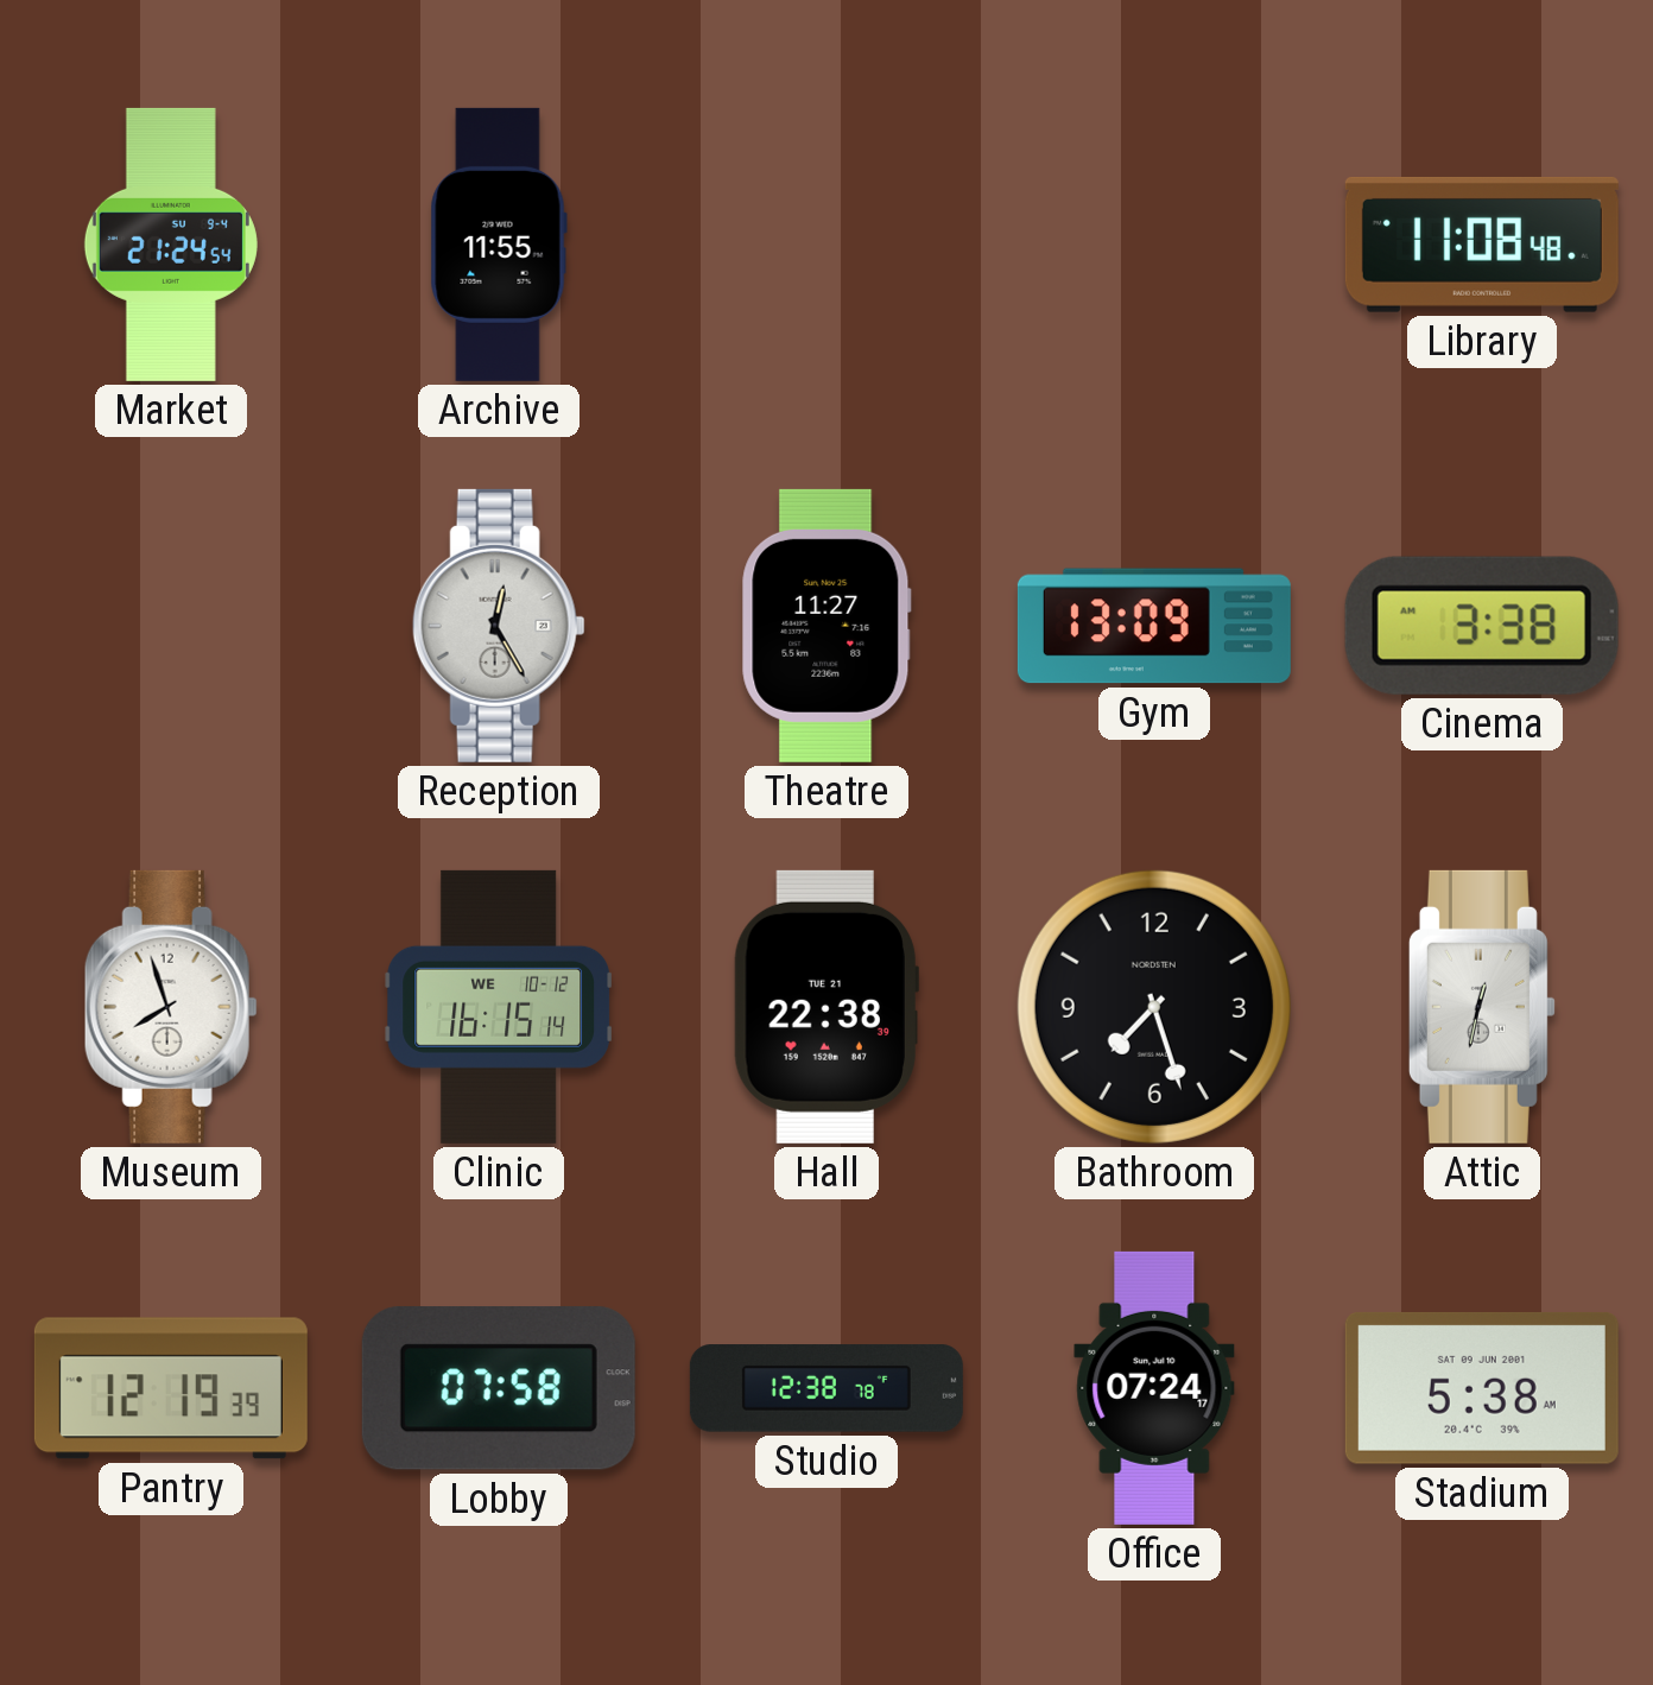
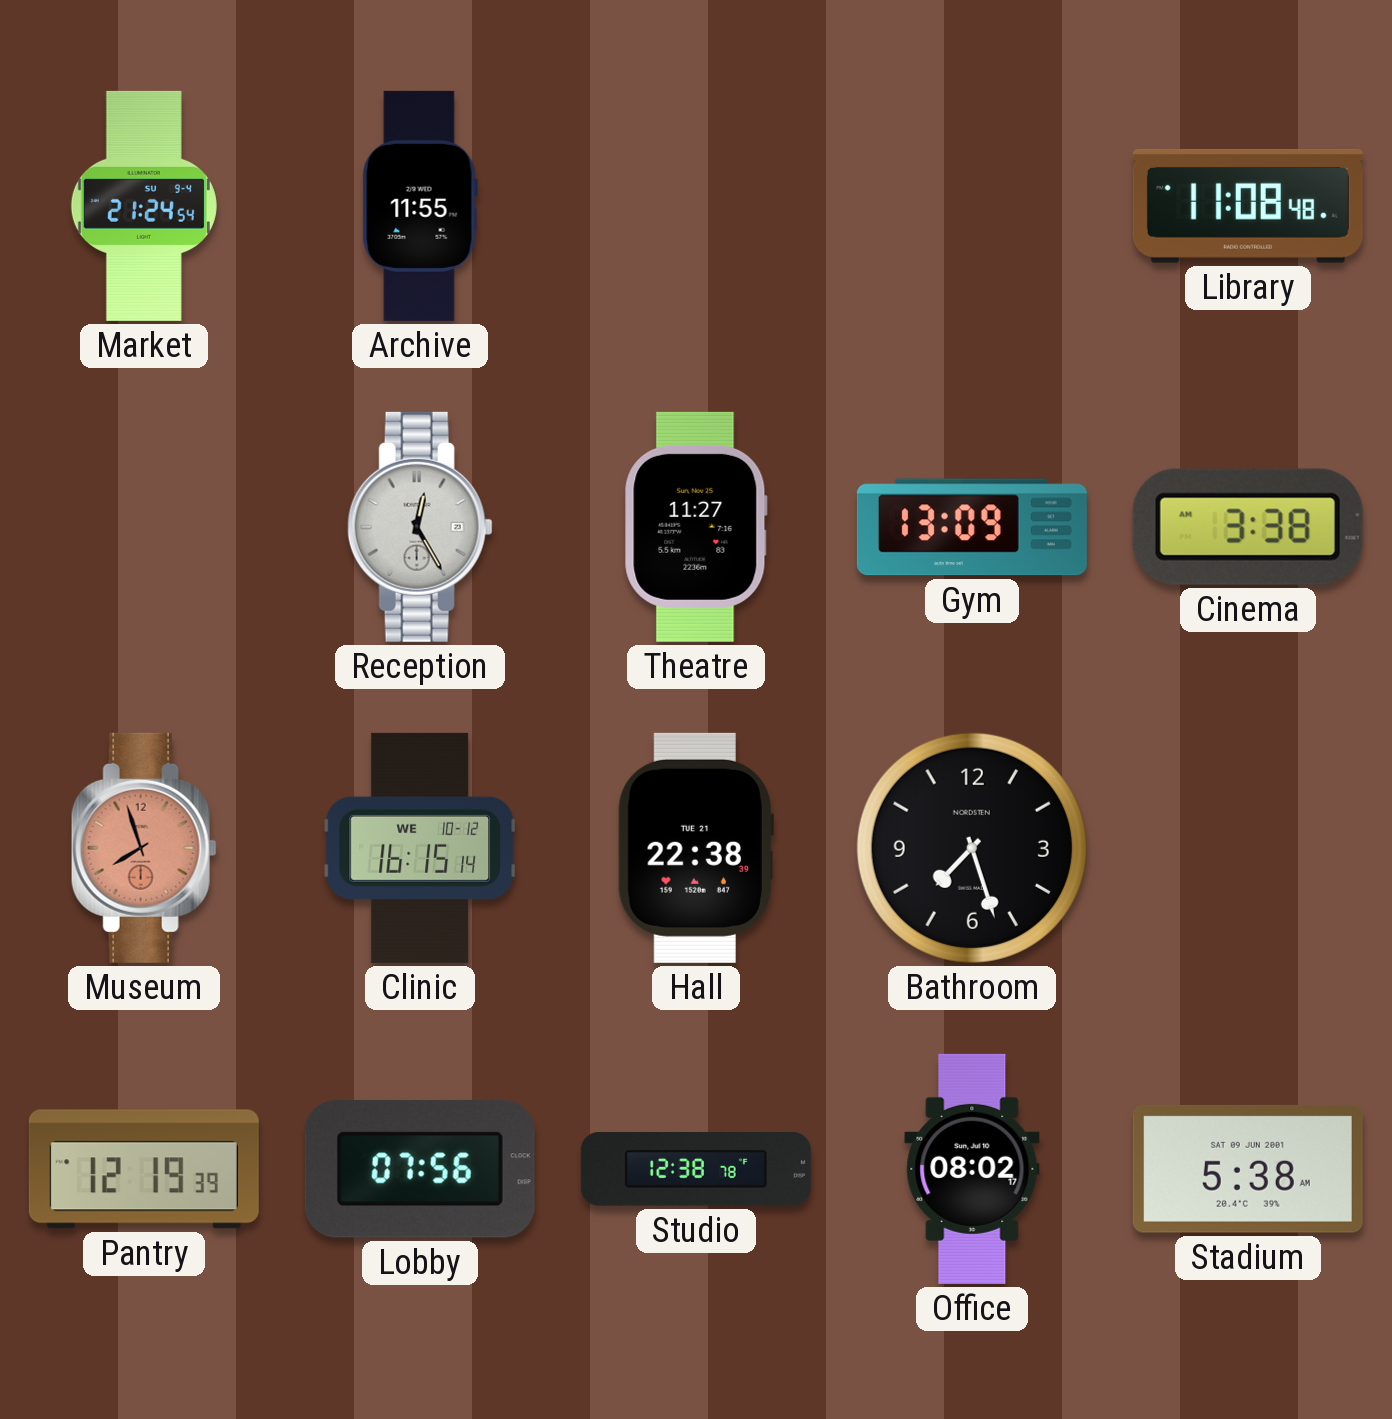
Museum dial: white -> salmon
Attic: 12:32 -> none
Lobby: 07:58 -> 07:56
Office: 07:24 -> 08:02
